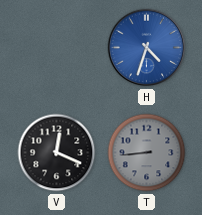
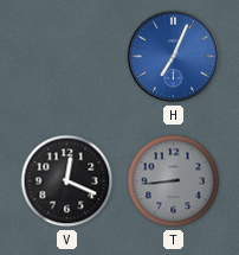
H: 4:33 -> 7:04
